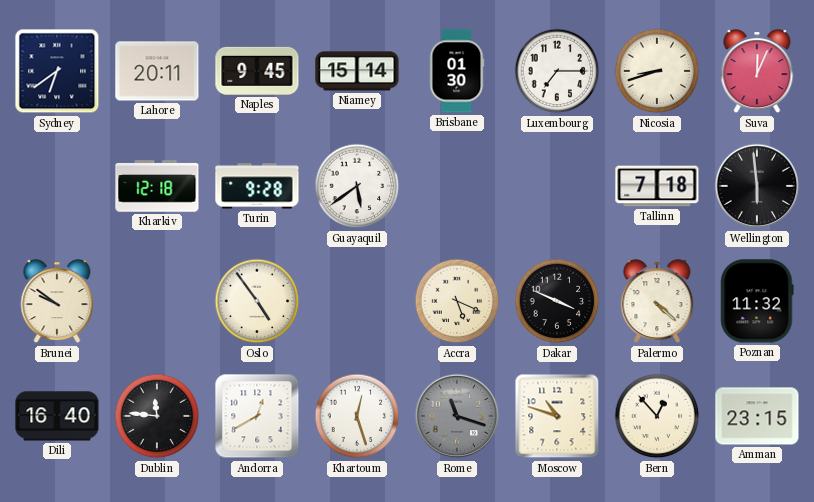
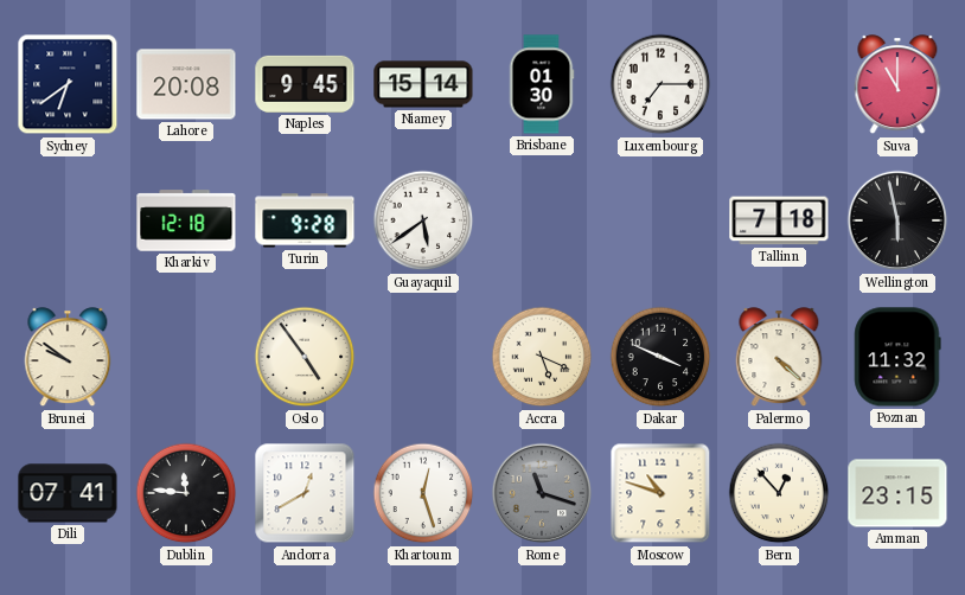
Lahore: 20:11 -> 20:08
Nicosia: 8:42 -> none
Suva: 12:04 -> 11:00
Wellington: 5:59 -> 5:58
Dili: 16:40 -> 07:41
